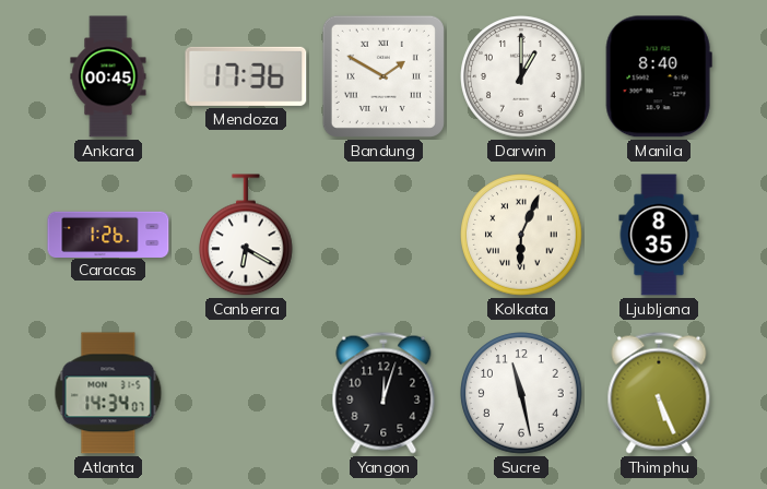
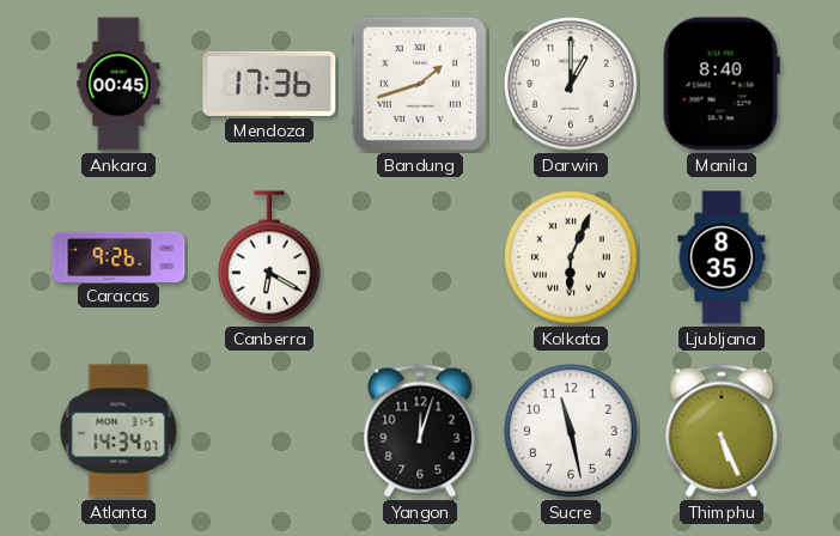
Bandung: 1:50 -> 1:42
Caracas: 1:26 -> 9:26
